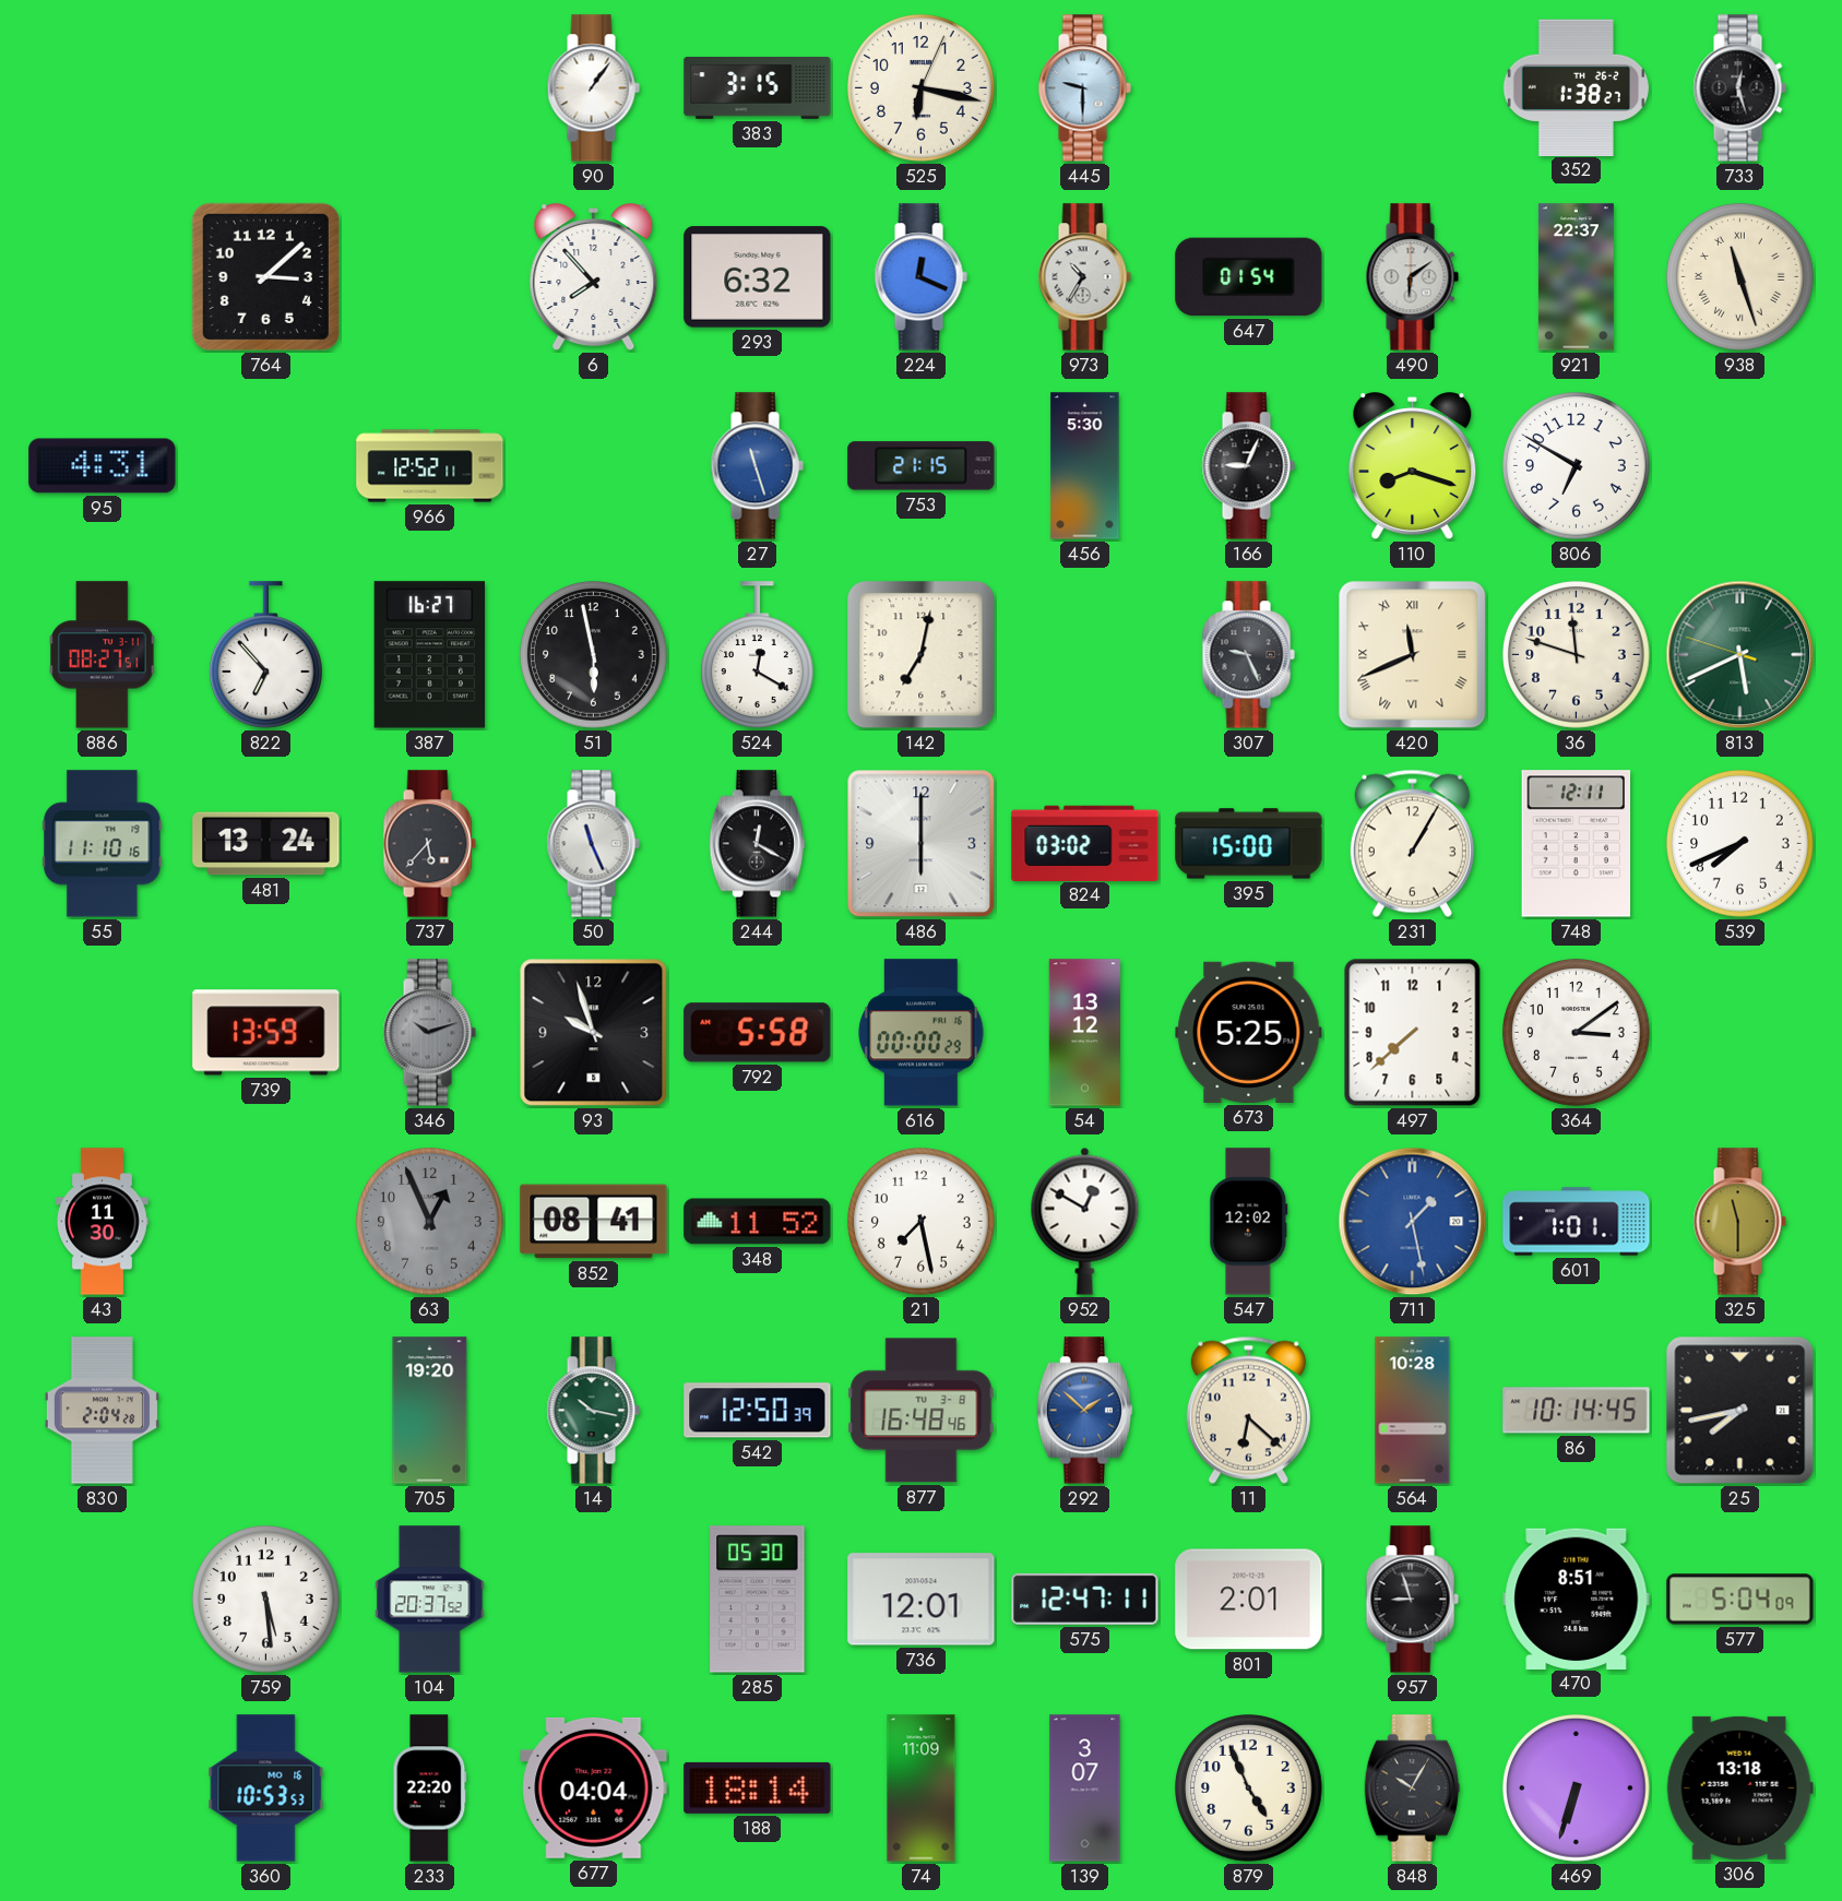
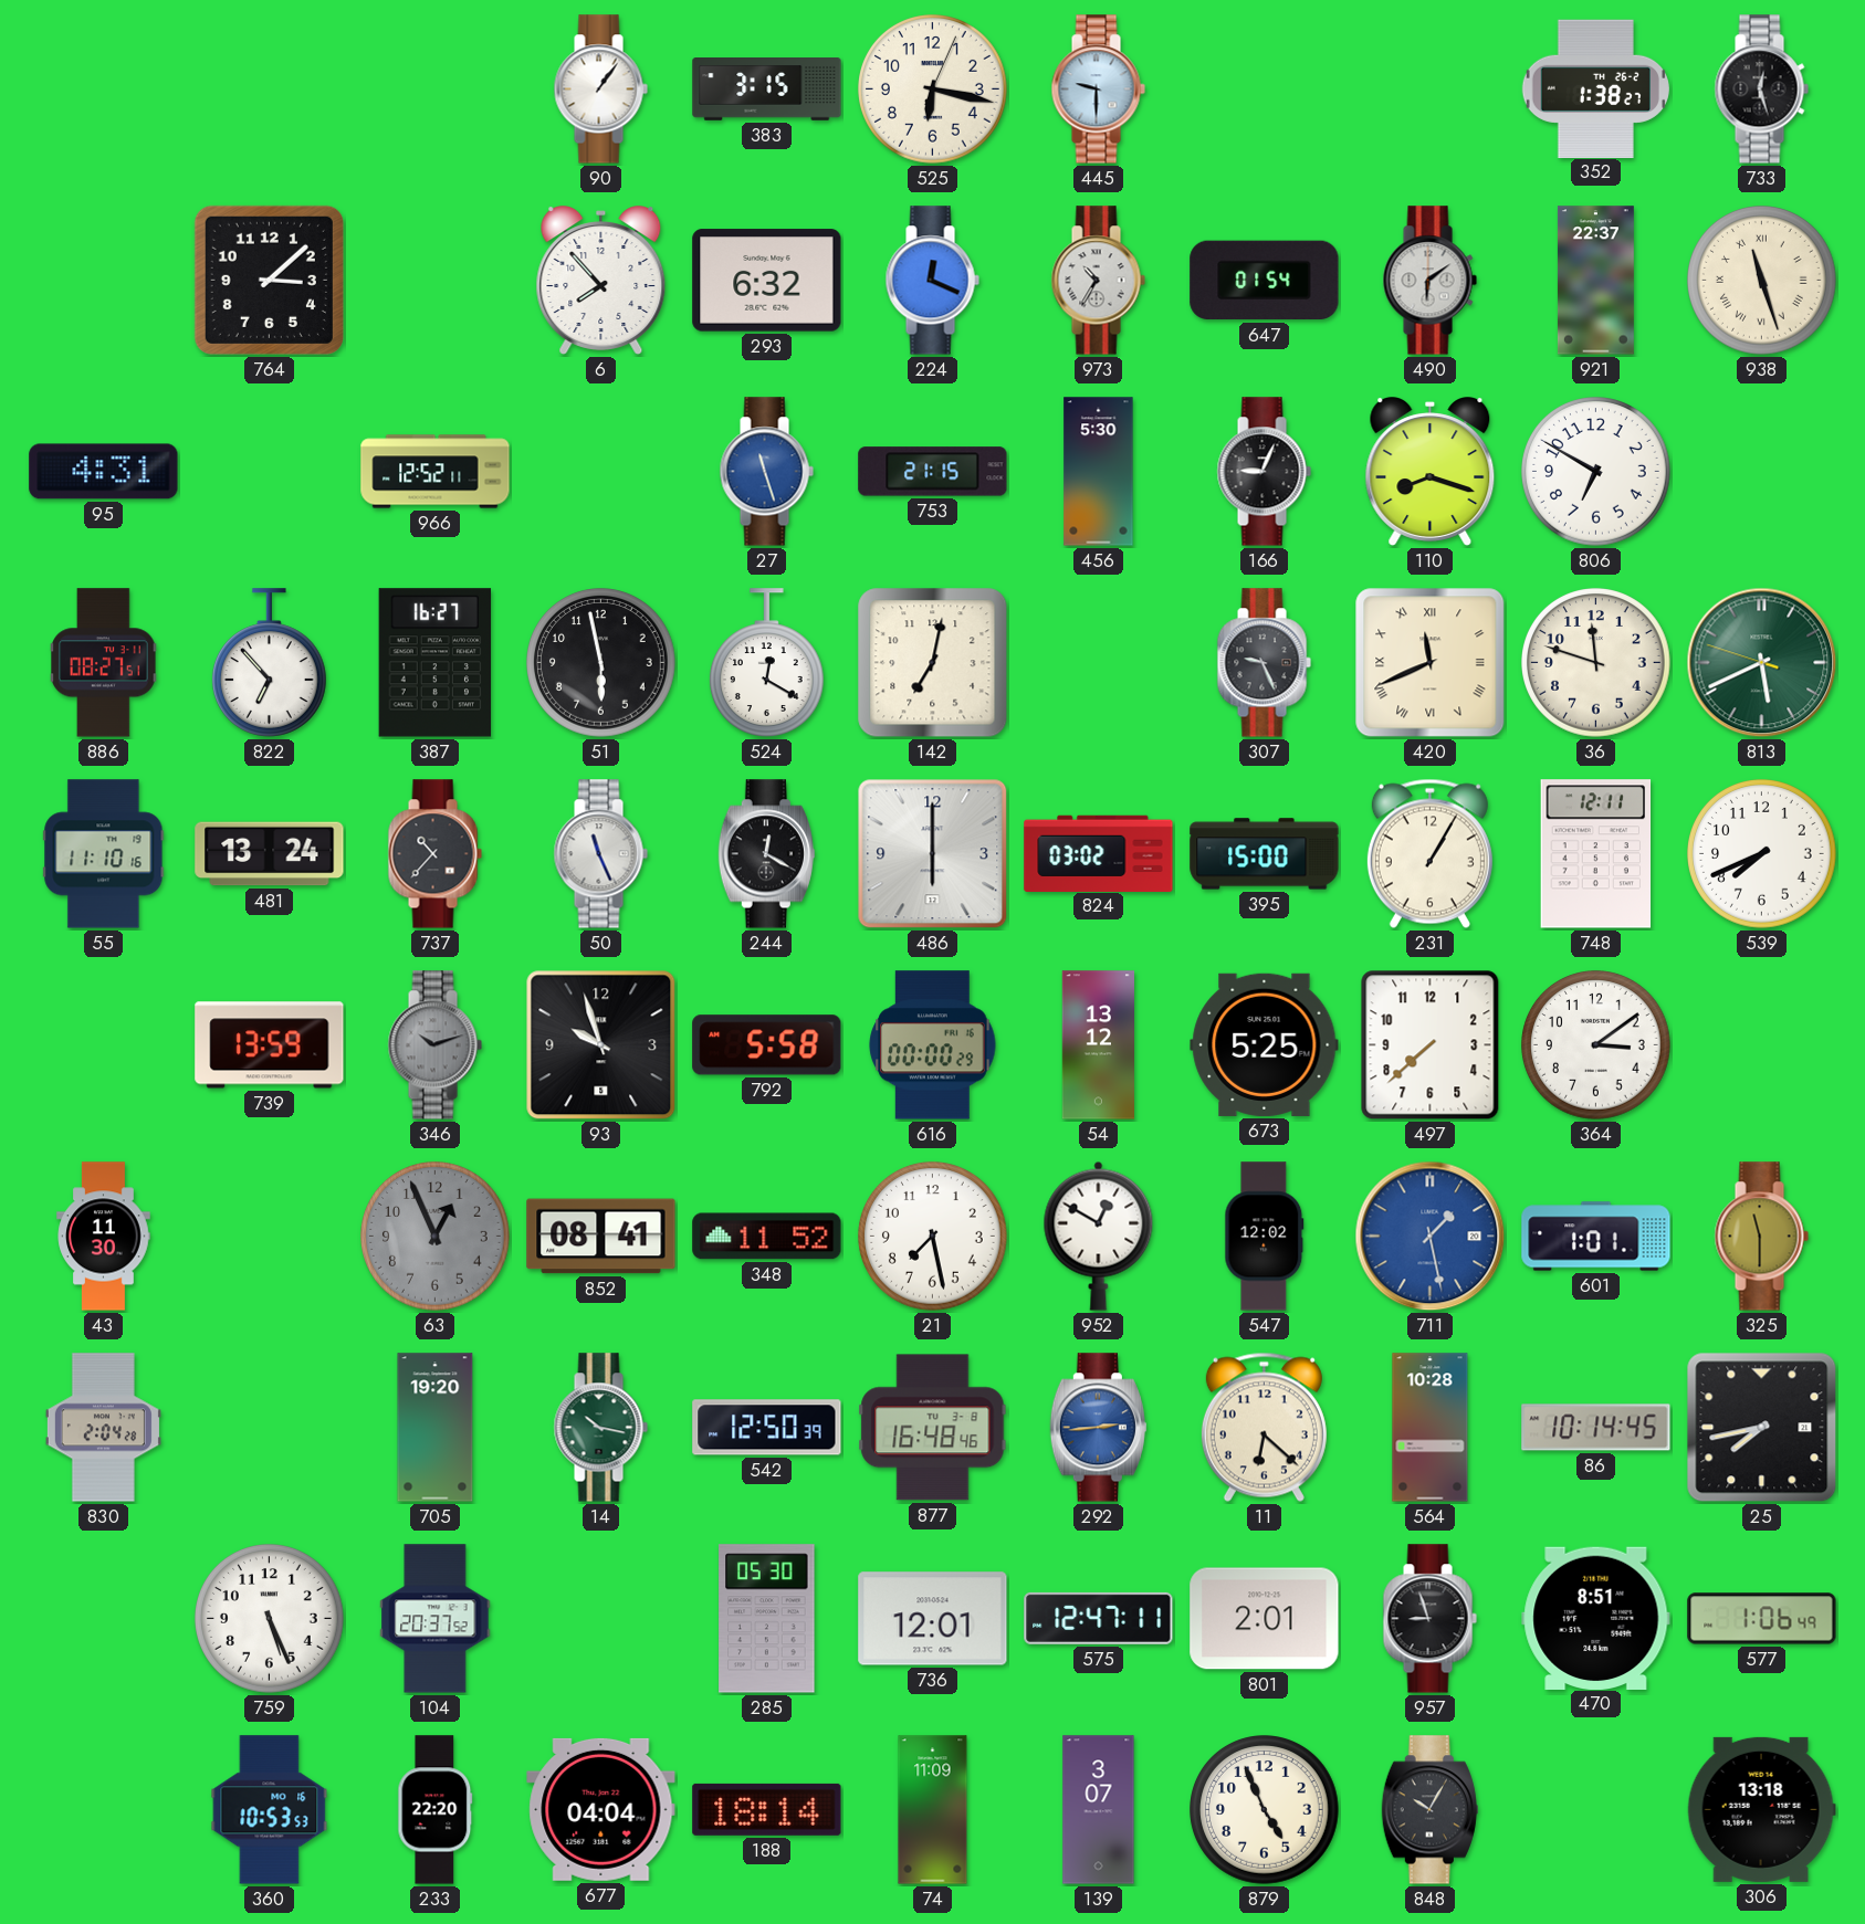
737: 5:37 -> 10:37
292: 1:52 -> 2:44
759: 5:29 -> 5:26
577: 5:04 -> 1:06
469: 6:33 -> none
